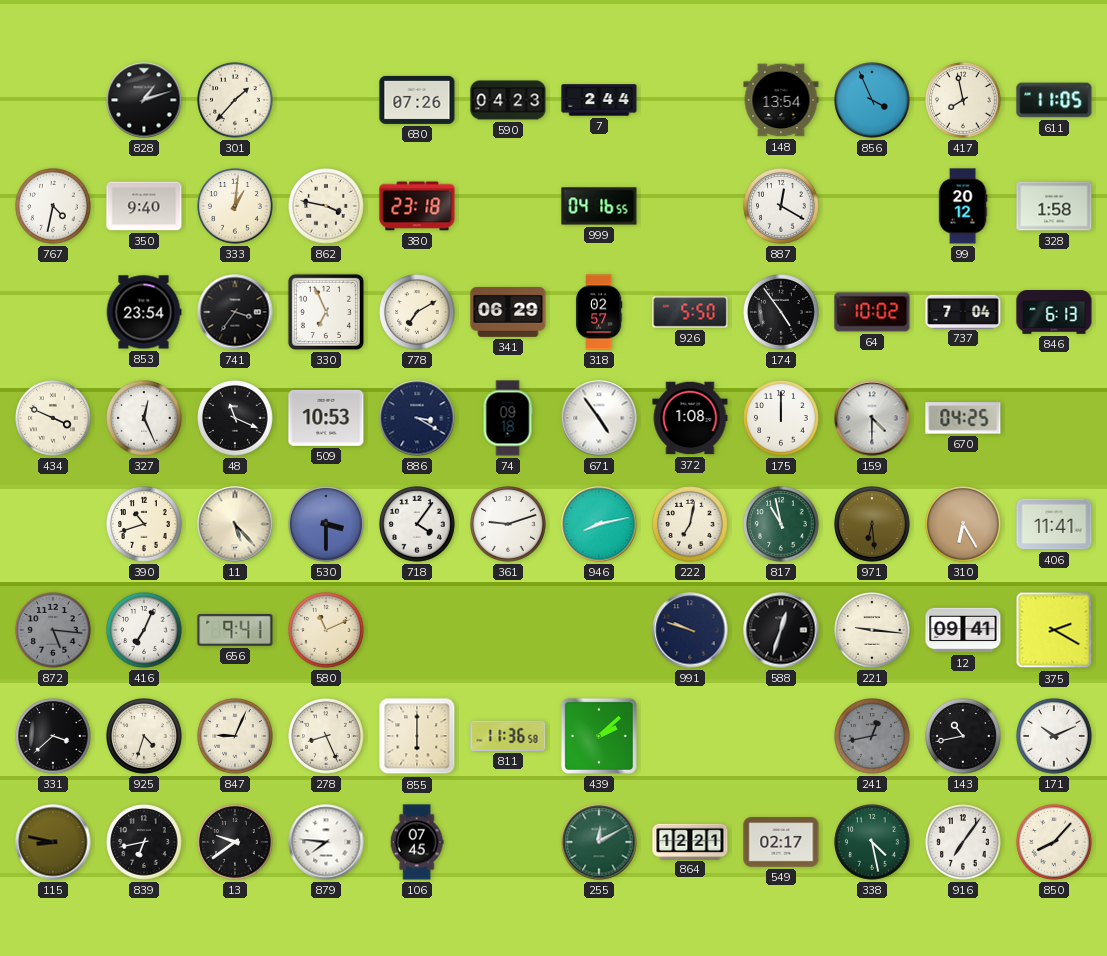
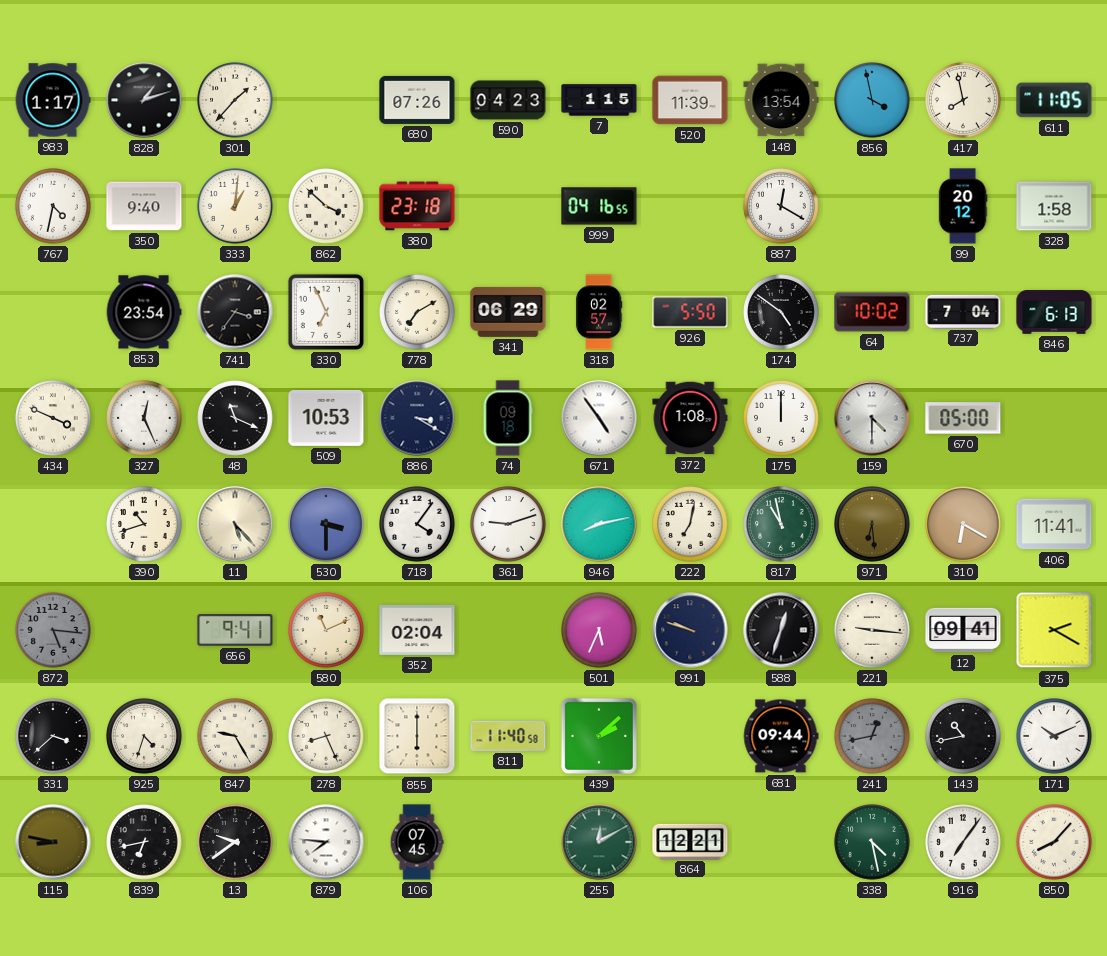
983: none -> 1:17
7: 2:44 -> 1:15
520: none -> 11:39
856: 3:56 -> 3:58
862: 3:47 -> 3:52
174: 4:54 -> 4:51
670: 04:25 -> 05:00
310: 6:25 -> 6:20
416: 7:04 -> none
352: none -> 02:04
501: none -> 5:34
847: 9:04 -> 9:25
811: 11:36 -> 11:40
681: none -> 09:44
549: 02:17 -> none
